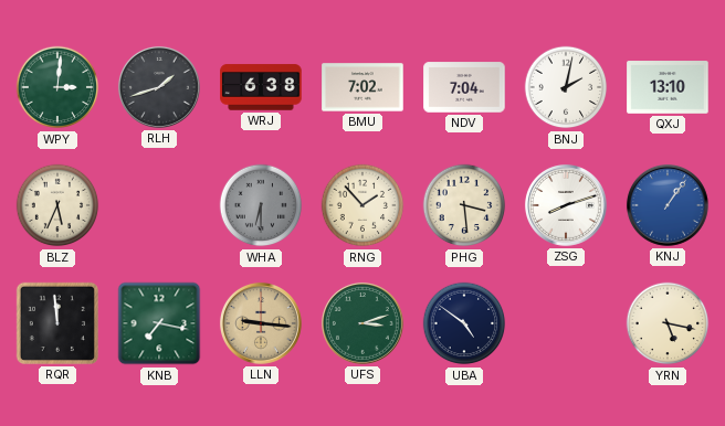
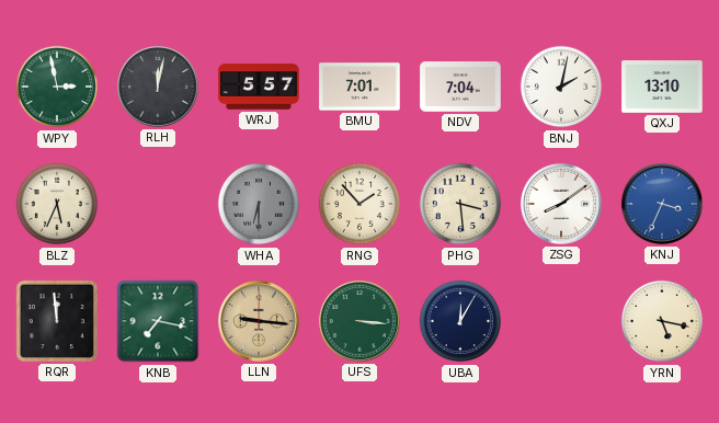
WPY: 3:01 -> 2:58
RLH: 1:42 -> 12:02
WRJ: 6:38 -> 5:57
BMU: 7:02 -> 7:01
ZSG: 8:12 -> 8:09
KNJ: 1:06 -> 3:34
UFS: 3:12 -> 3:16
UBA: 4:51 -> 12:05
